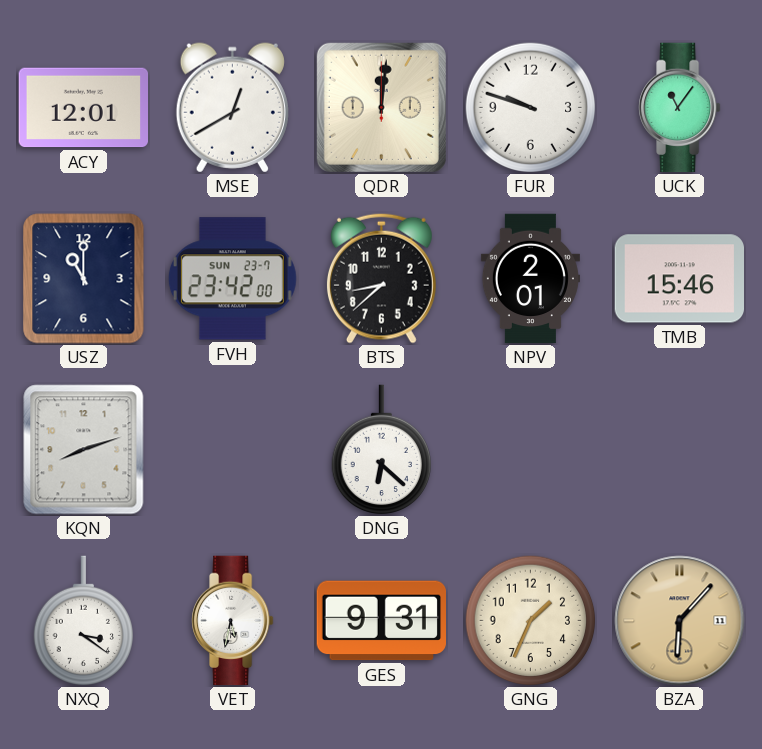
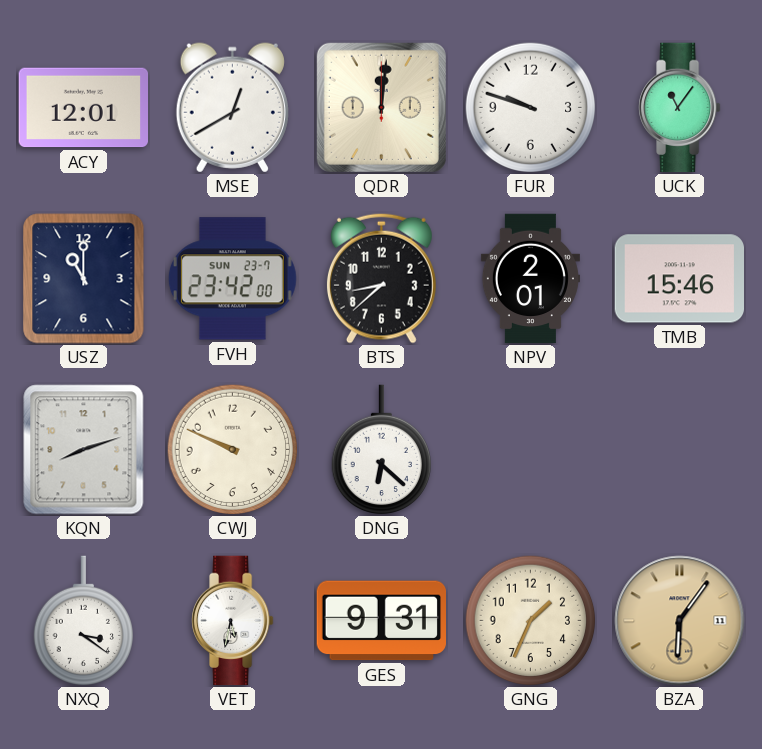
CWJ: none -> 9:49
BZA: 6:07 -> 6:06
